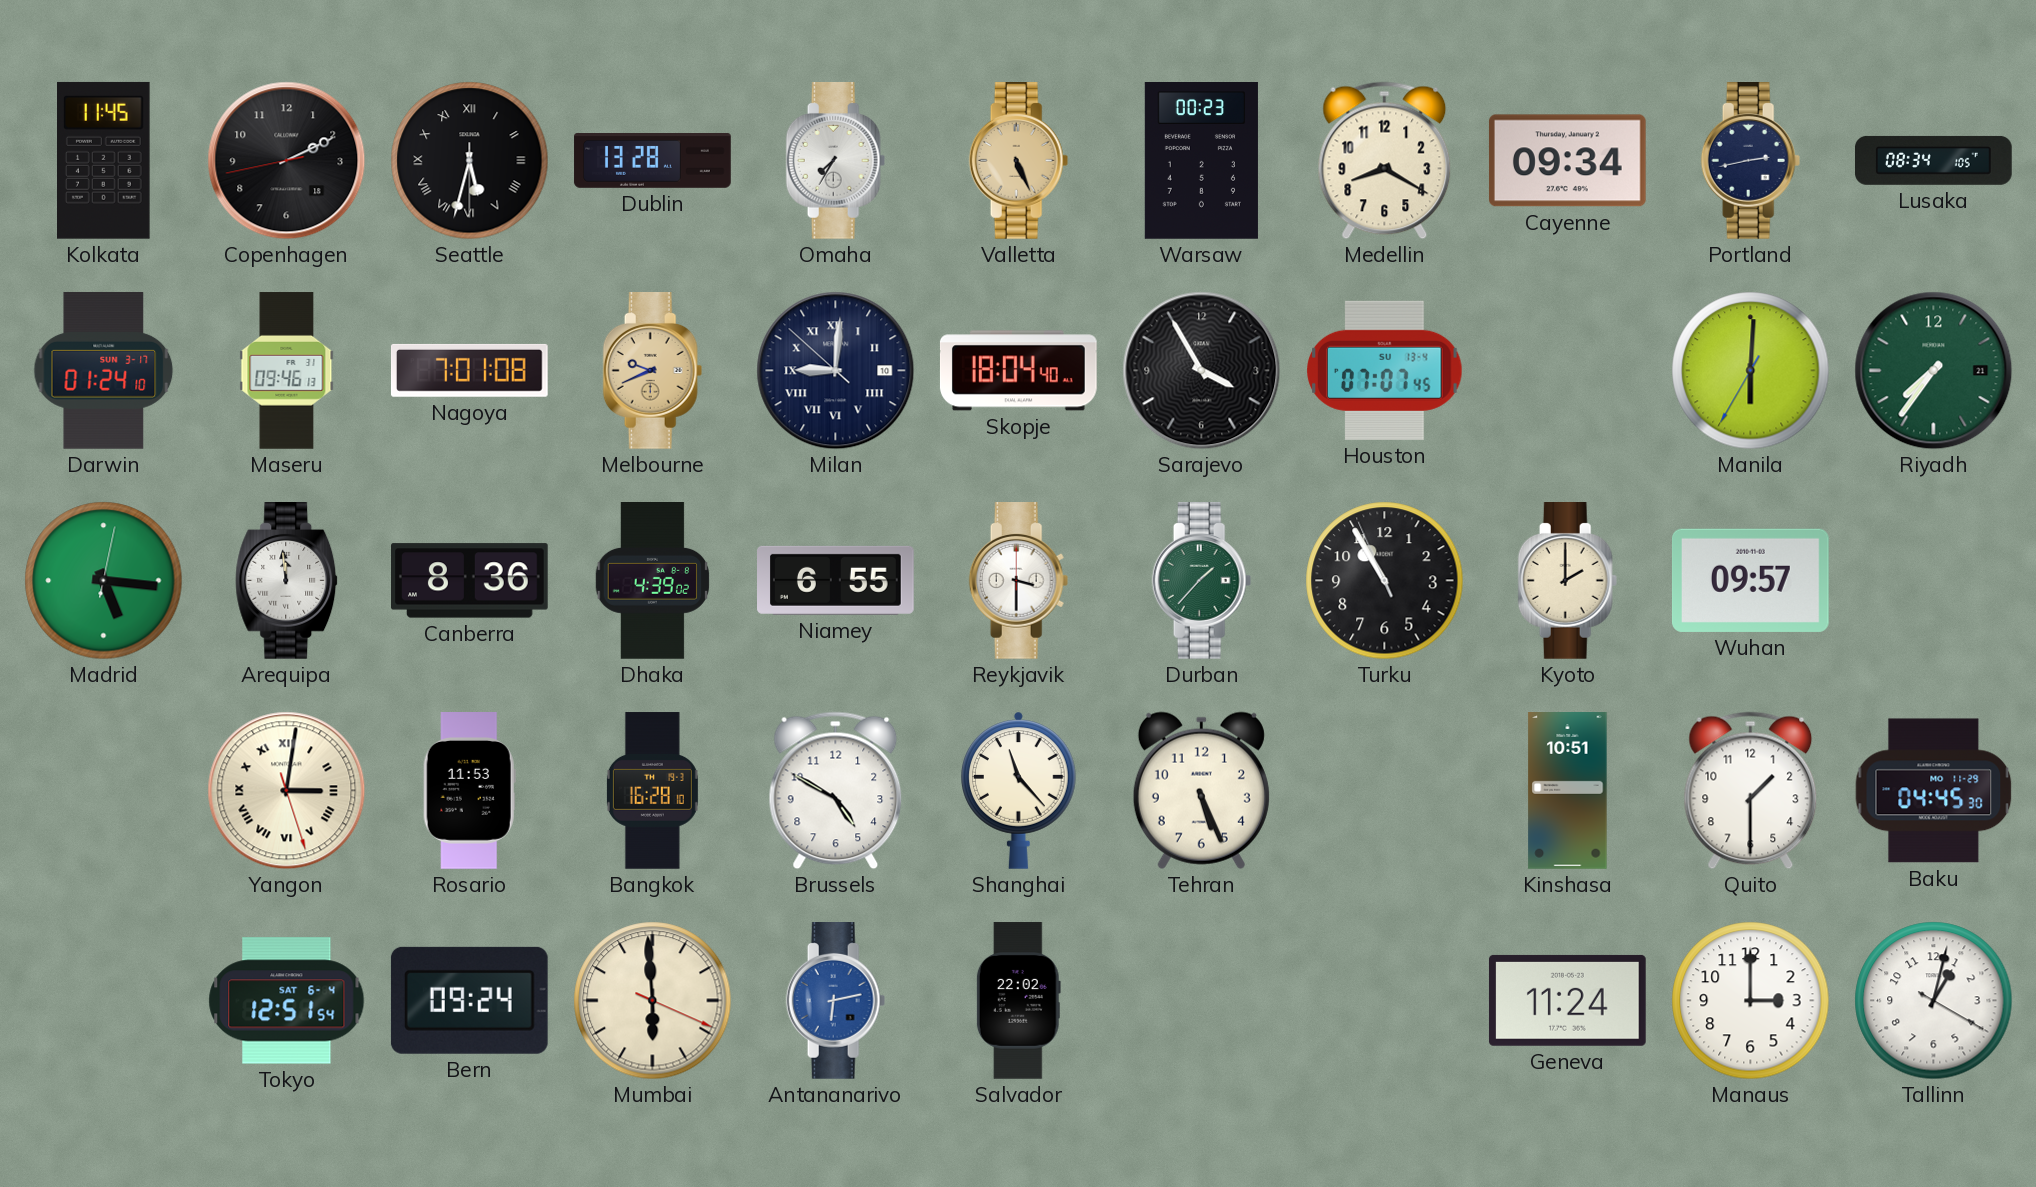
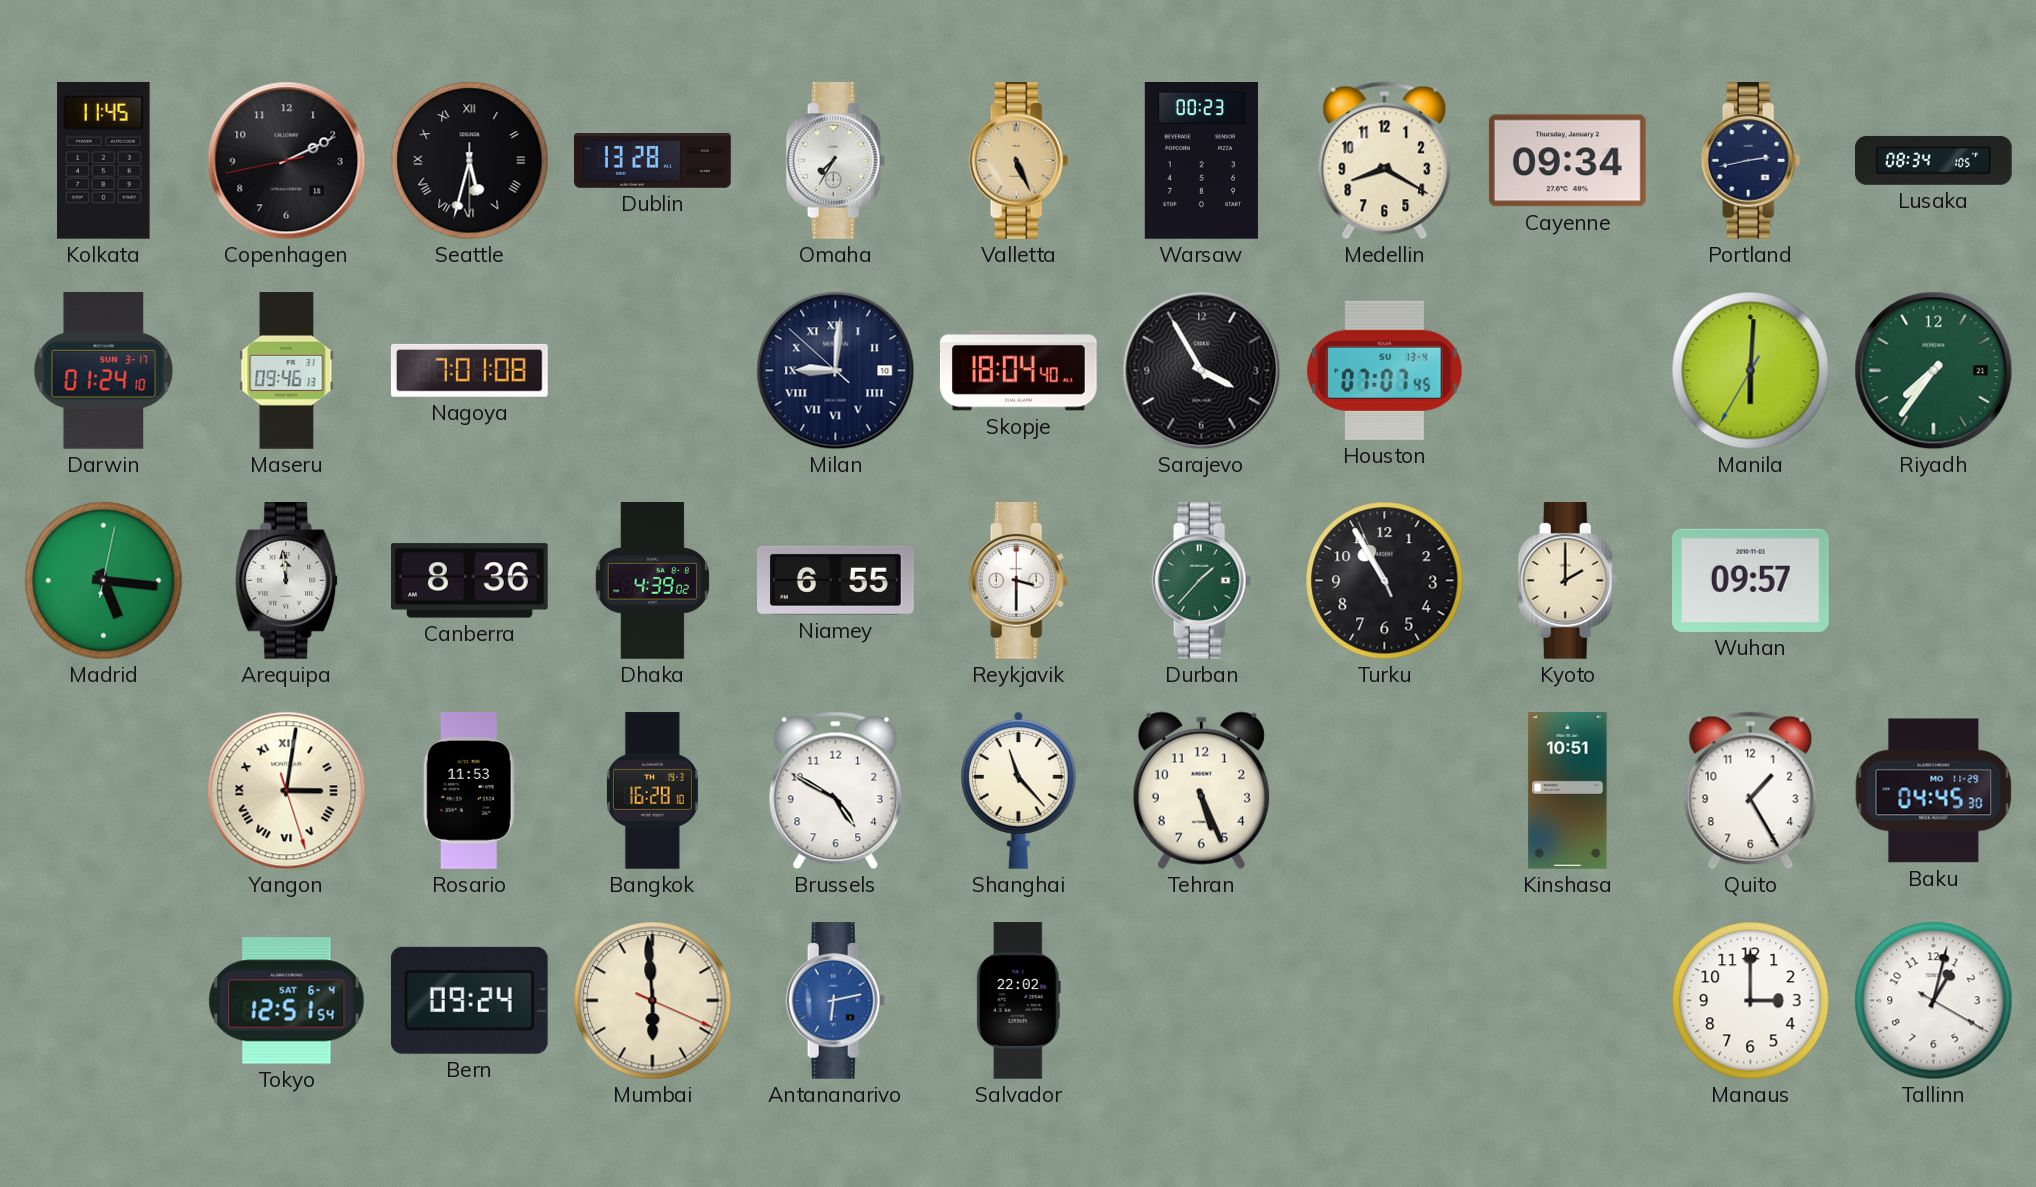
Melbourne: 9:41 -> none
Quito: 1:30 -> 1:25
Geneva: 11:24 -> none
